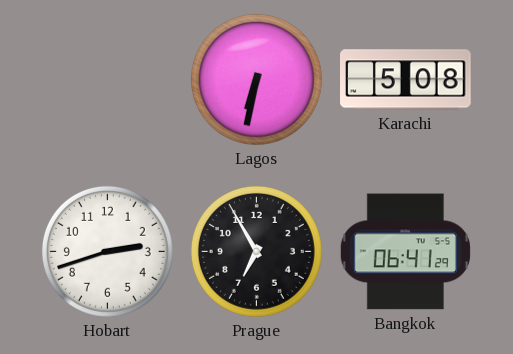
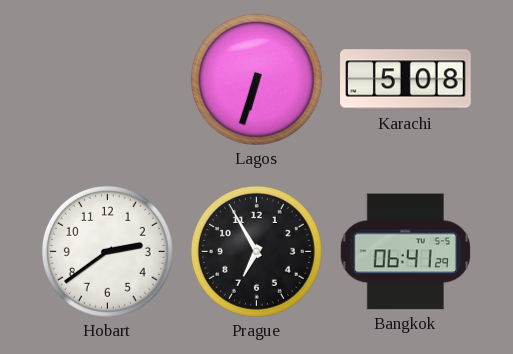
Lagos: 6:32 -> 6:33
Hobart: 2:42 -> 2:39
